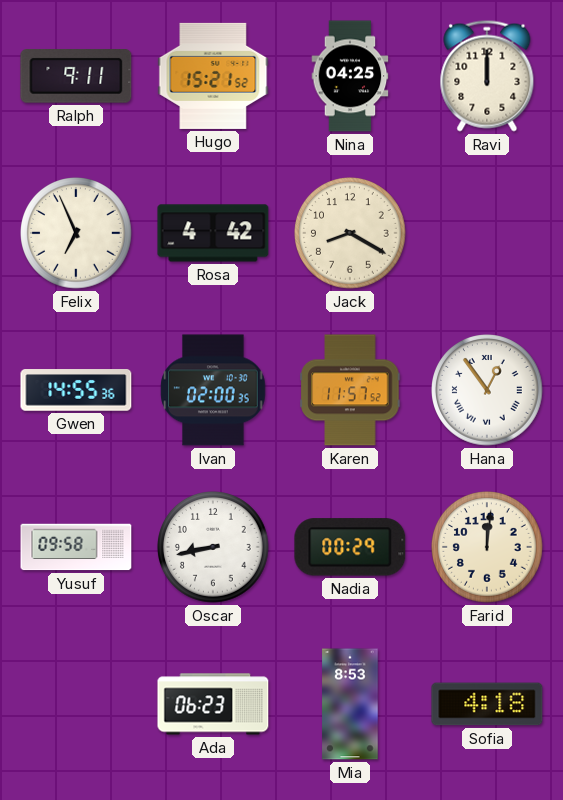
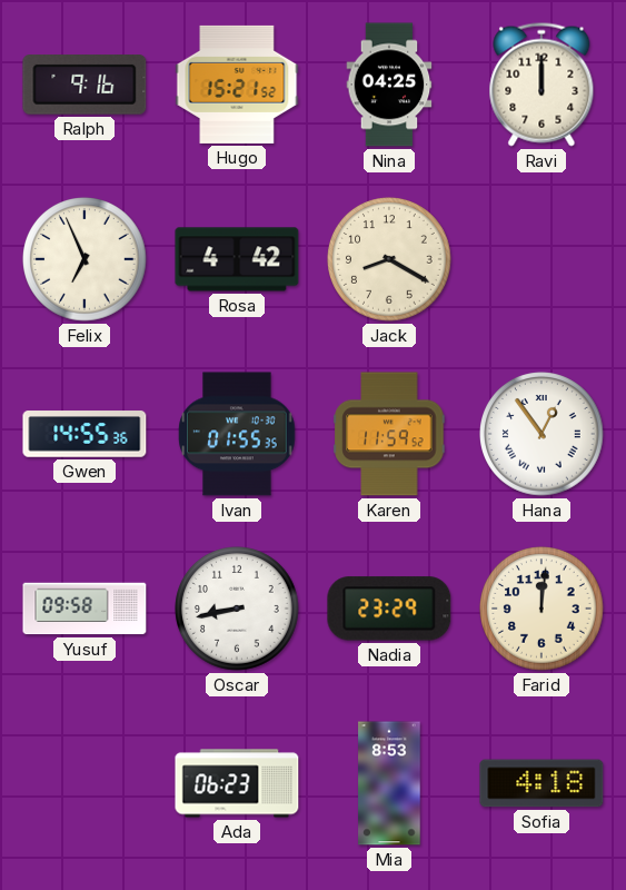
Ralph: 9:11 -> 9:16
Ivan: 02:00 -> 01:55
Karen: 11:57 -> 11:59
Nadia: 00:29 -> 23:29
